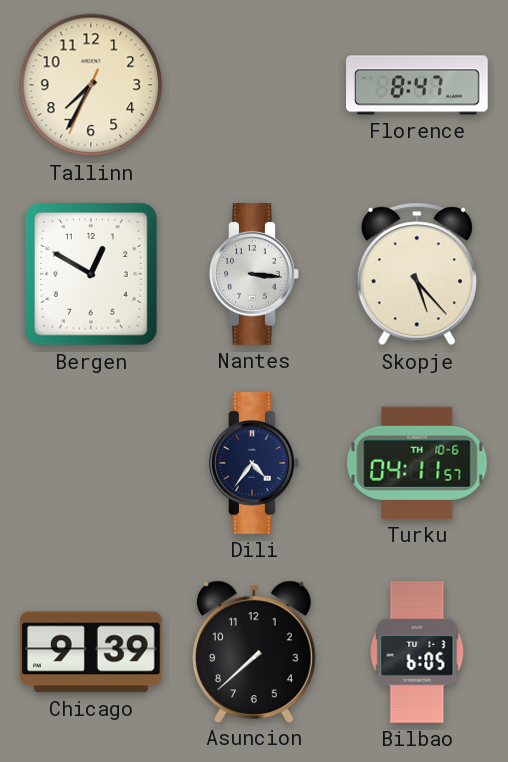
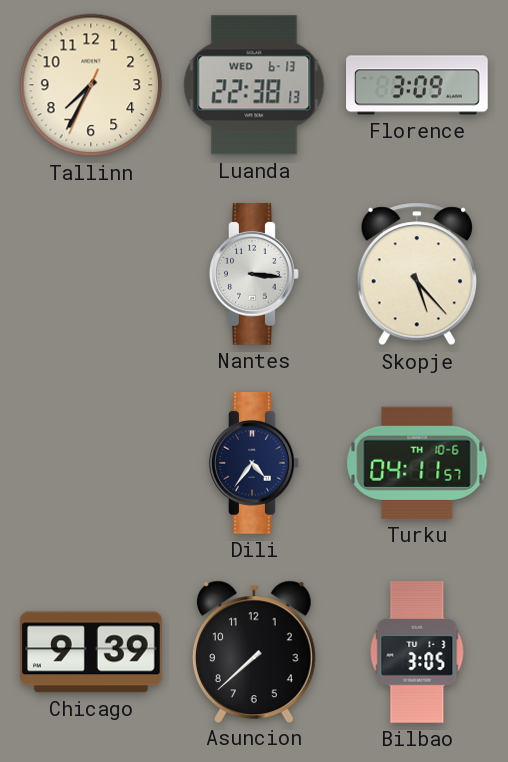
Luanda: none -> 22:38
Florence: 8:47 -> 3:09
Bergen: 12:50 -> none
Bilbao: 6:05 -> 3:05
